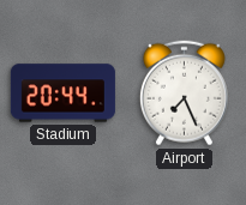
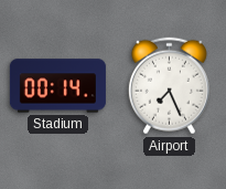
Stadium: 20:44 -> 00:14
